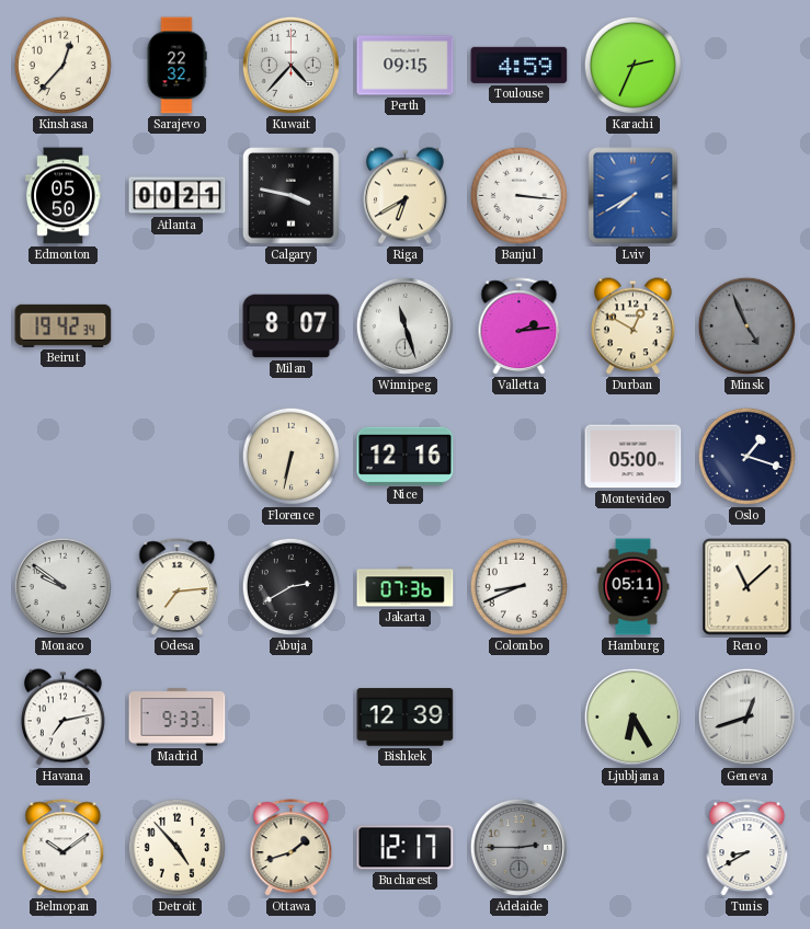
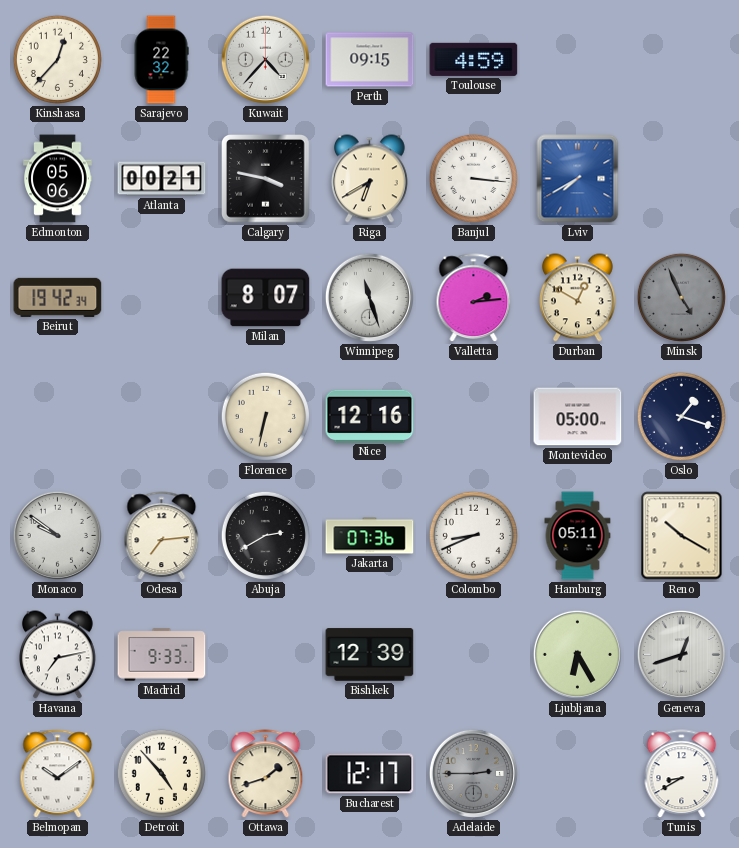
Karachi: 2:34 -> none
Edmonton: 05:50 -> 05:06
Reno: 11:08 -> 10:20
